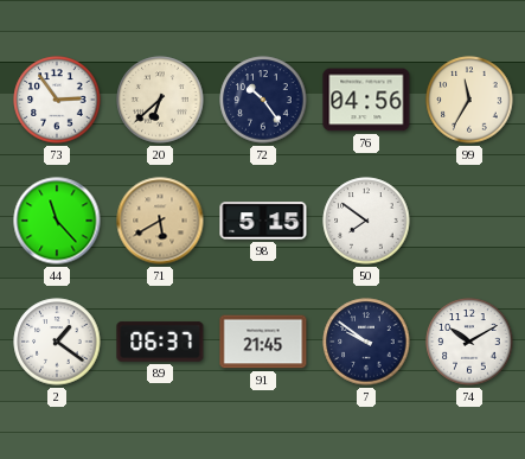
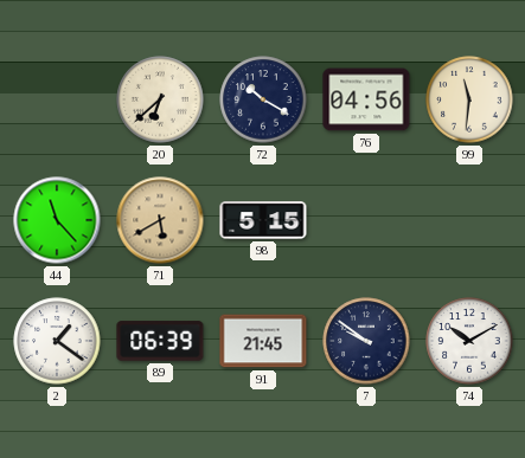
73: 2:54 -> none
72: 10:24 -> 10:20
99: 11:35 -> 11:31
50: 7:51 -> none
89: 06:37 -> 06:39
